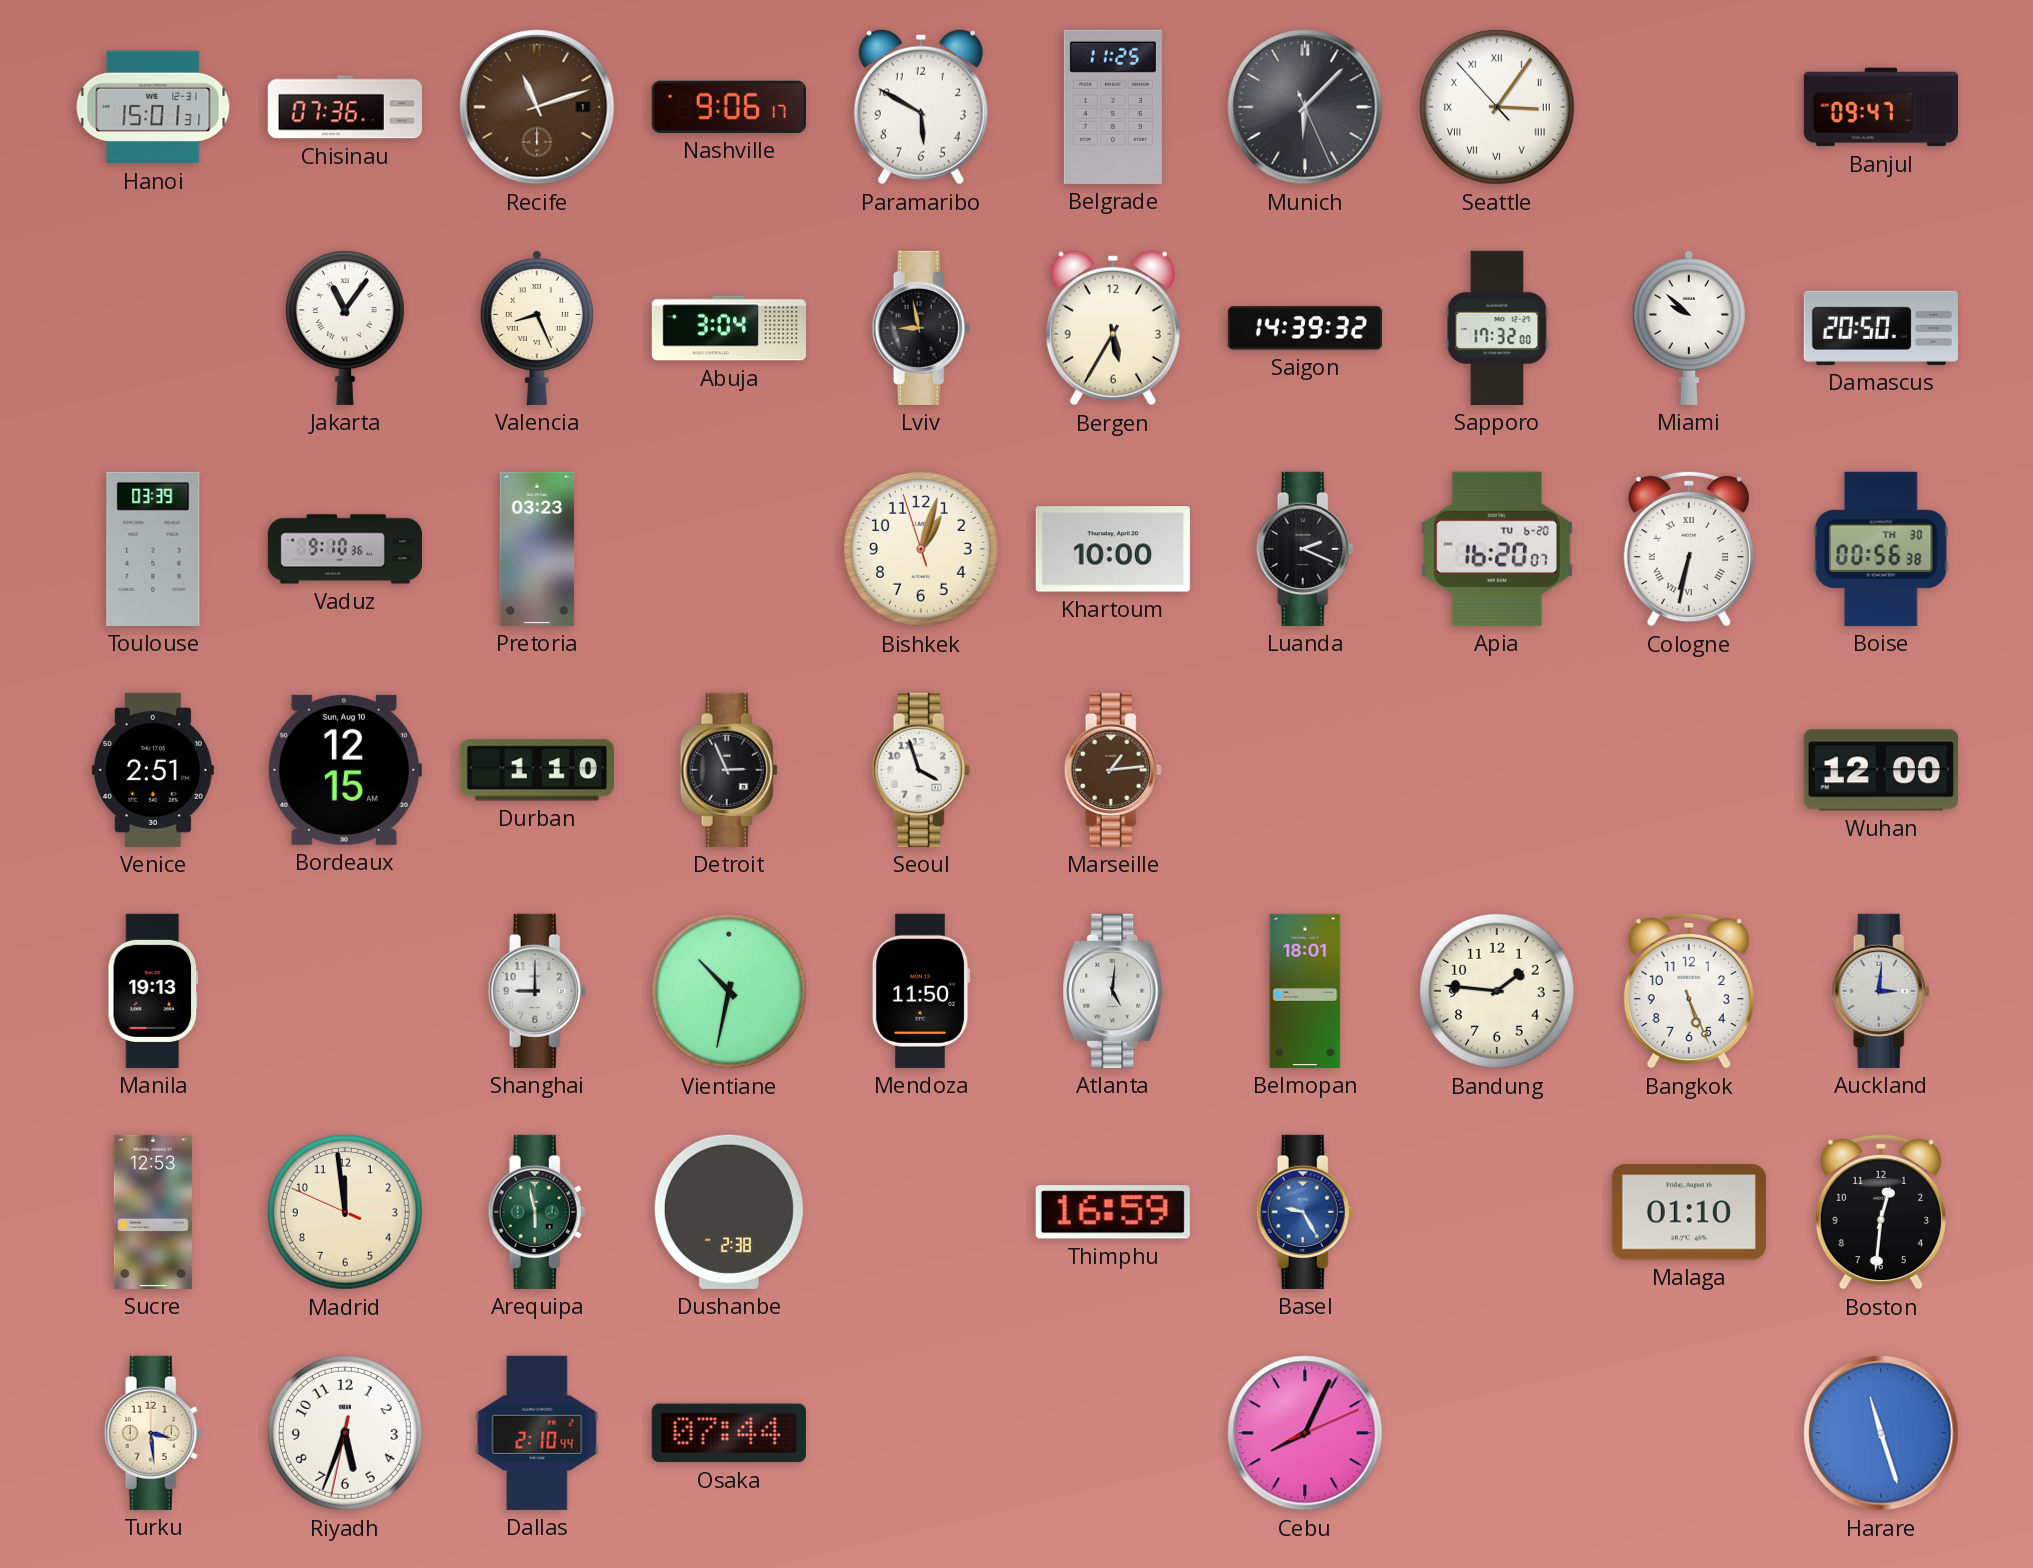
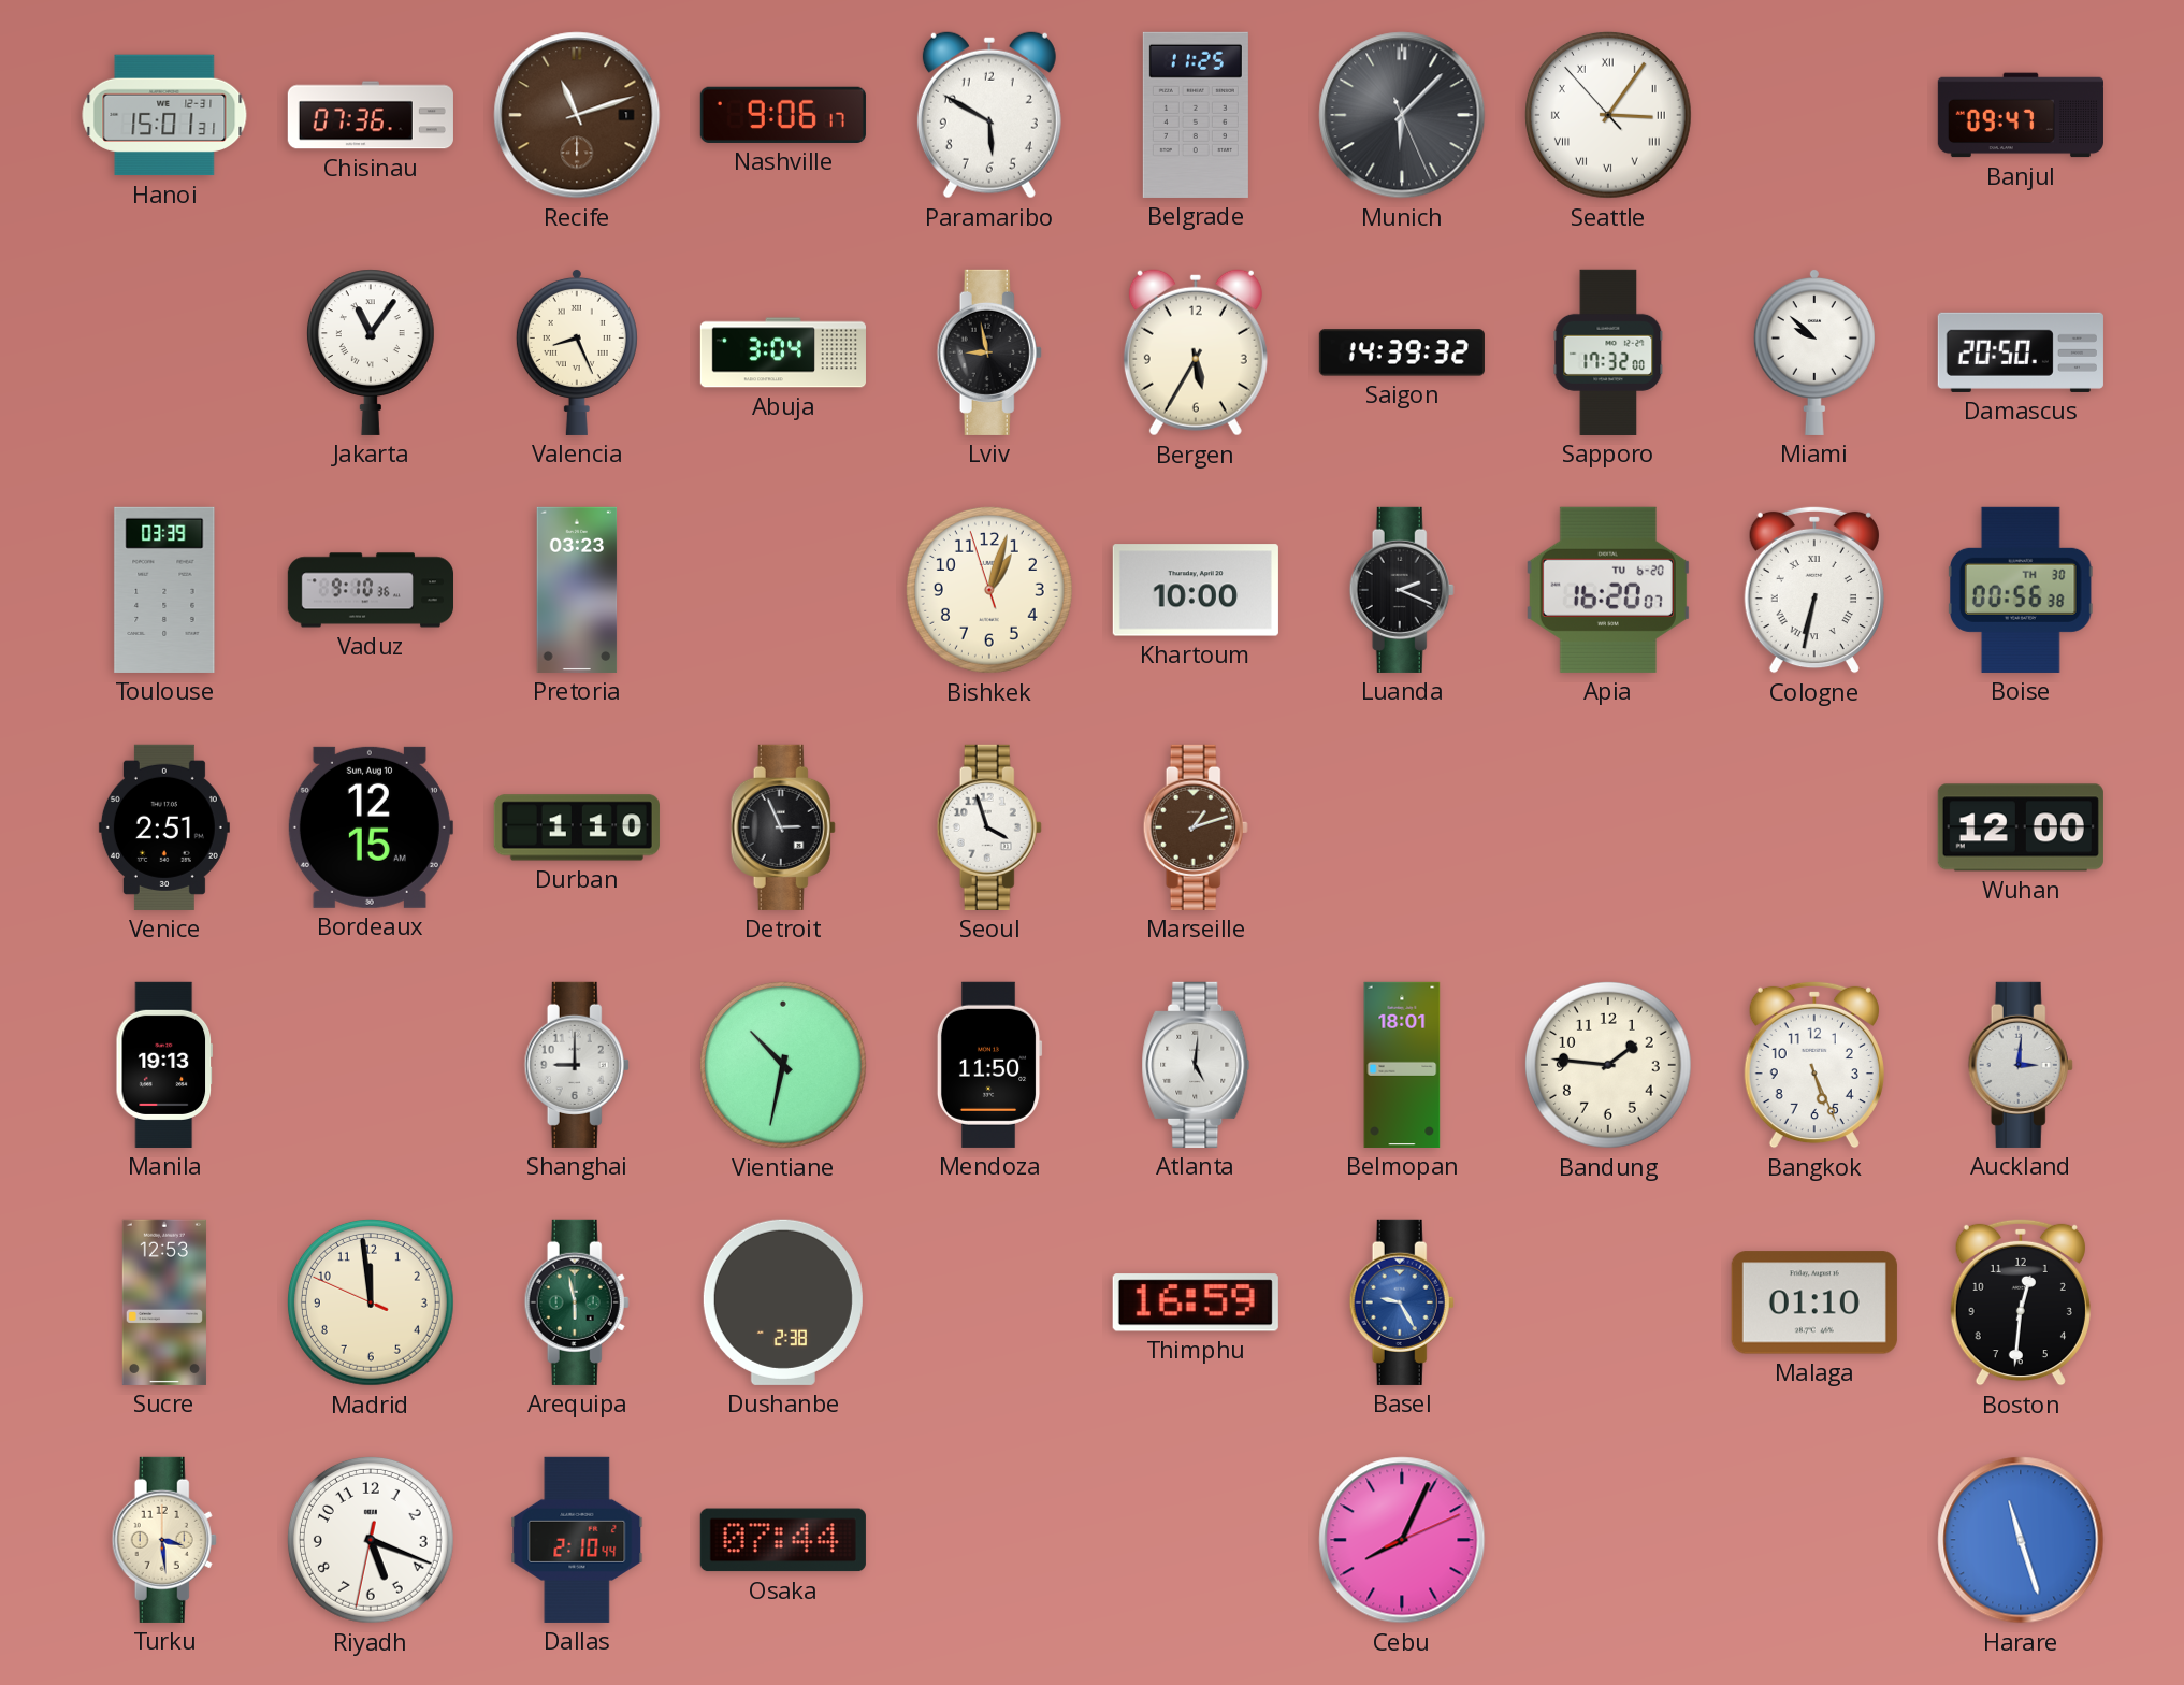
Marseille: 1:14 -> 1:12
Riyadh: 5:33 -> 5:18
